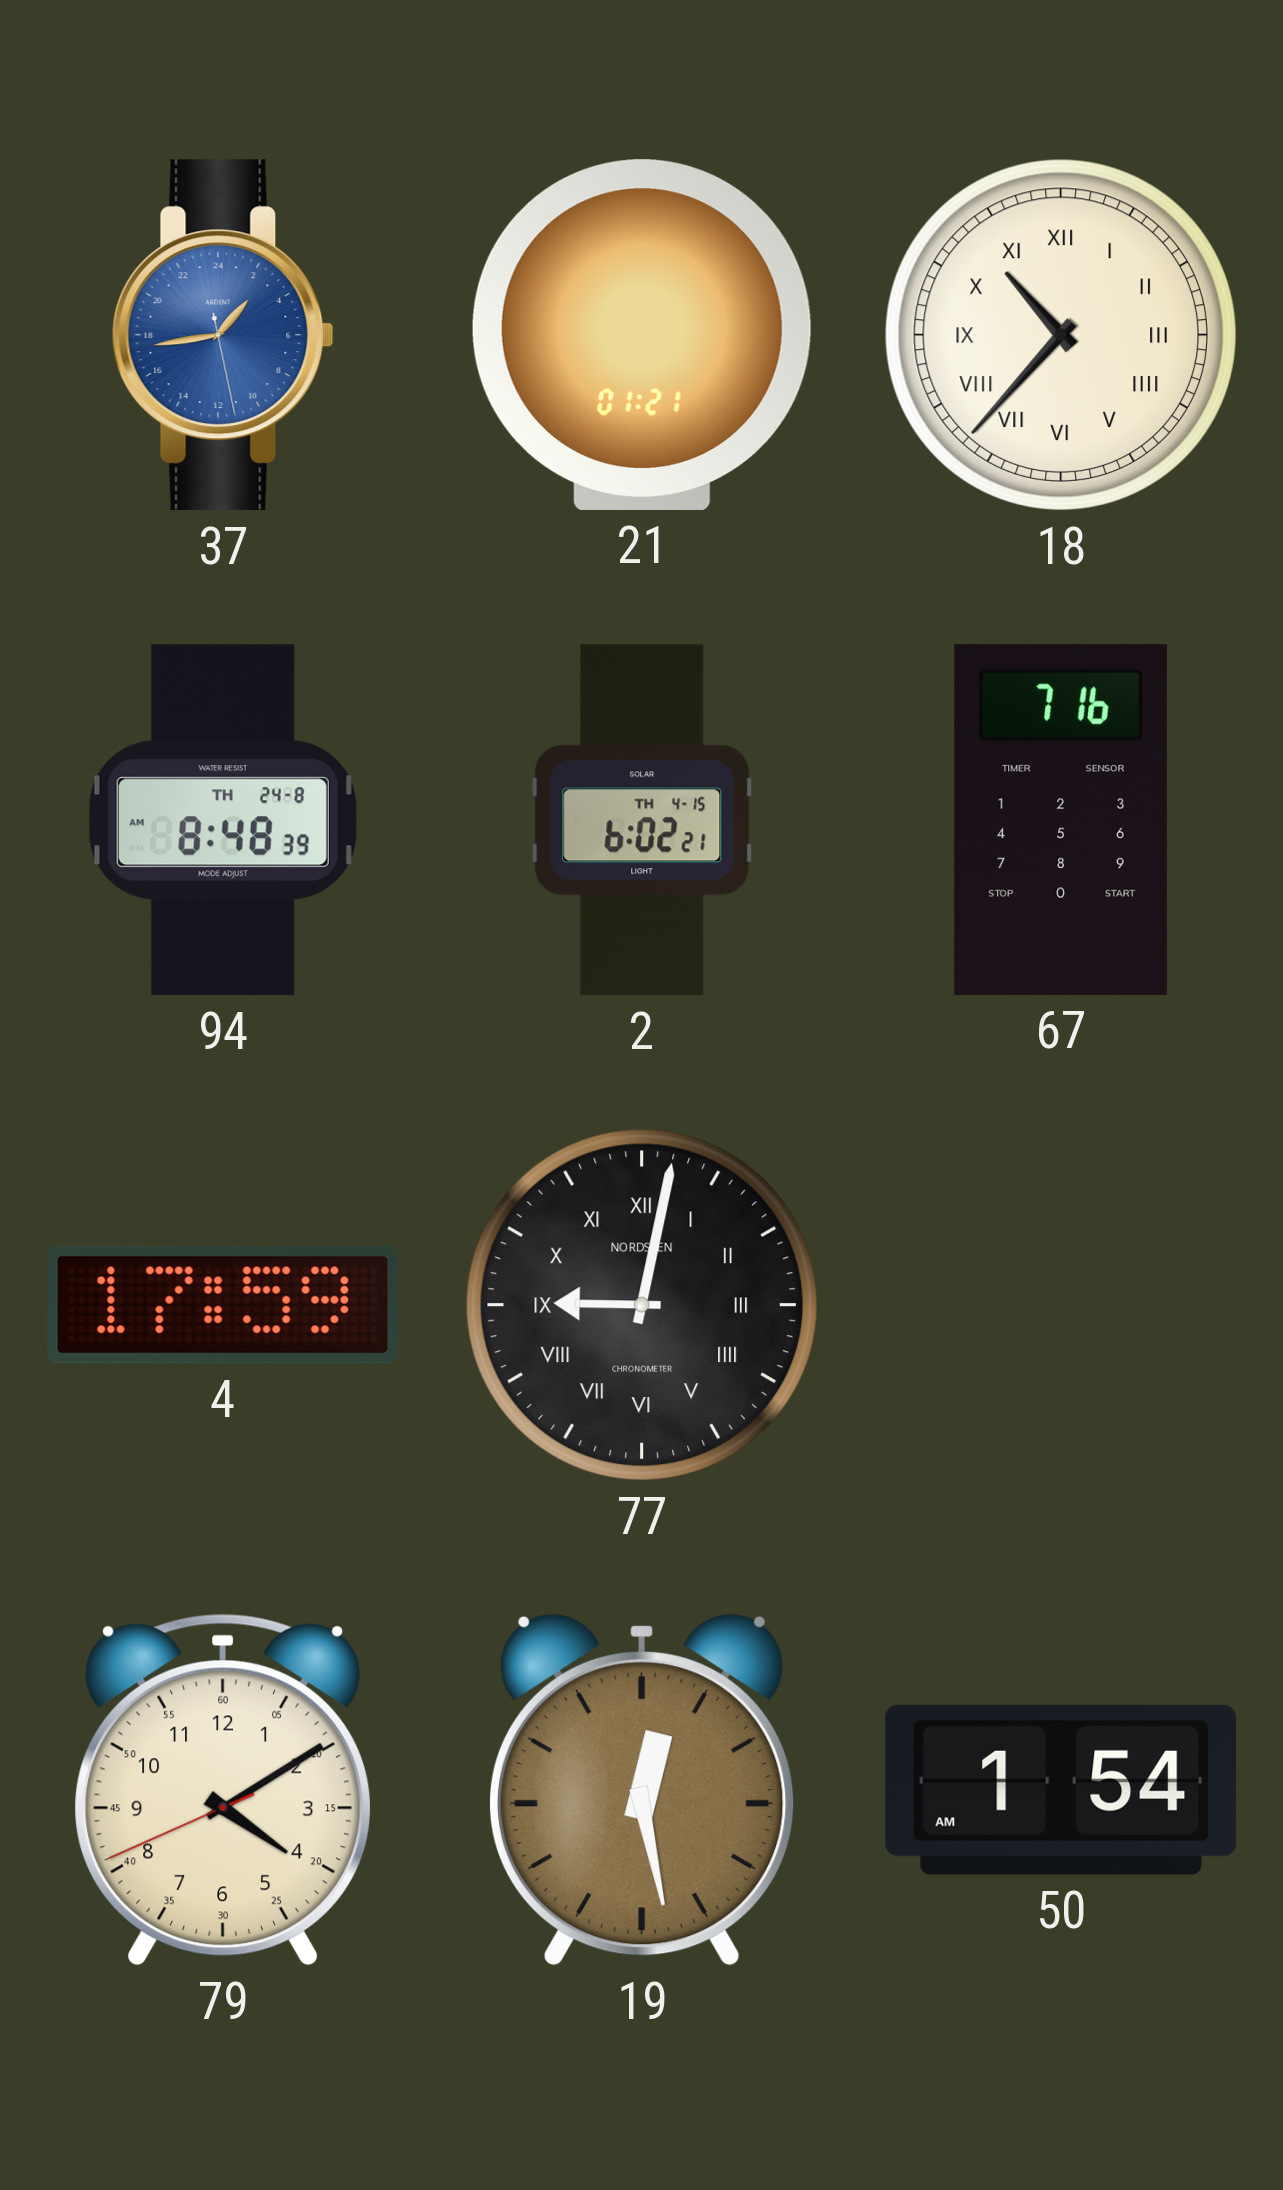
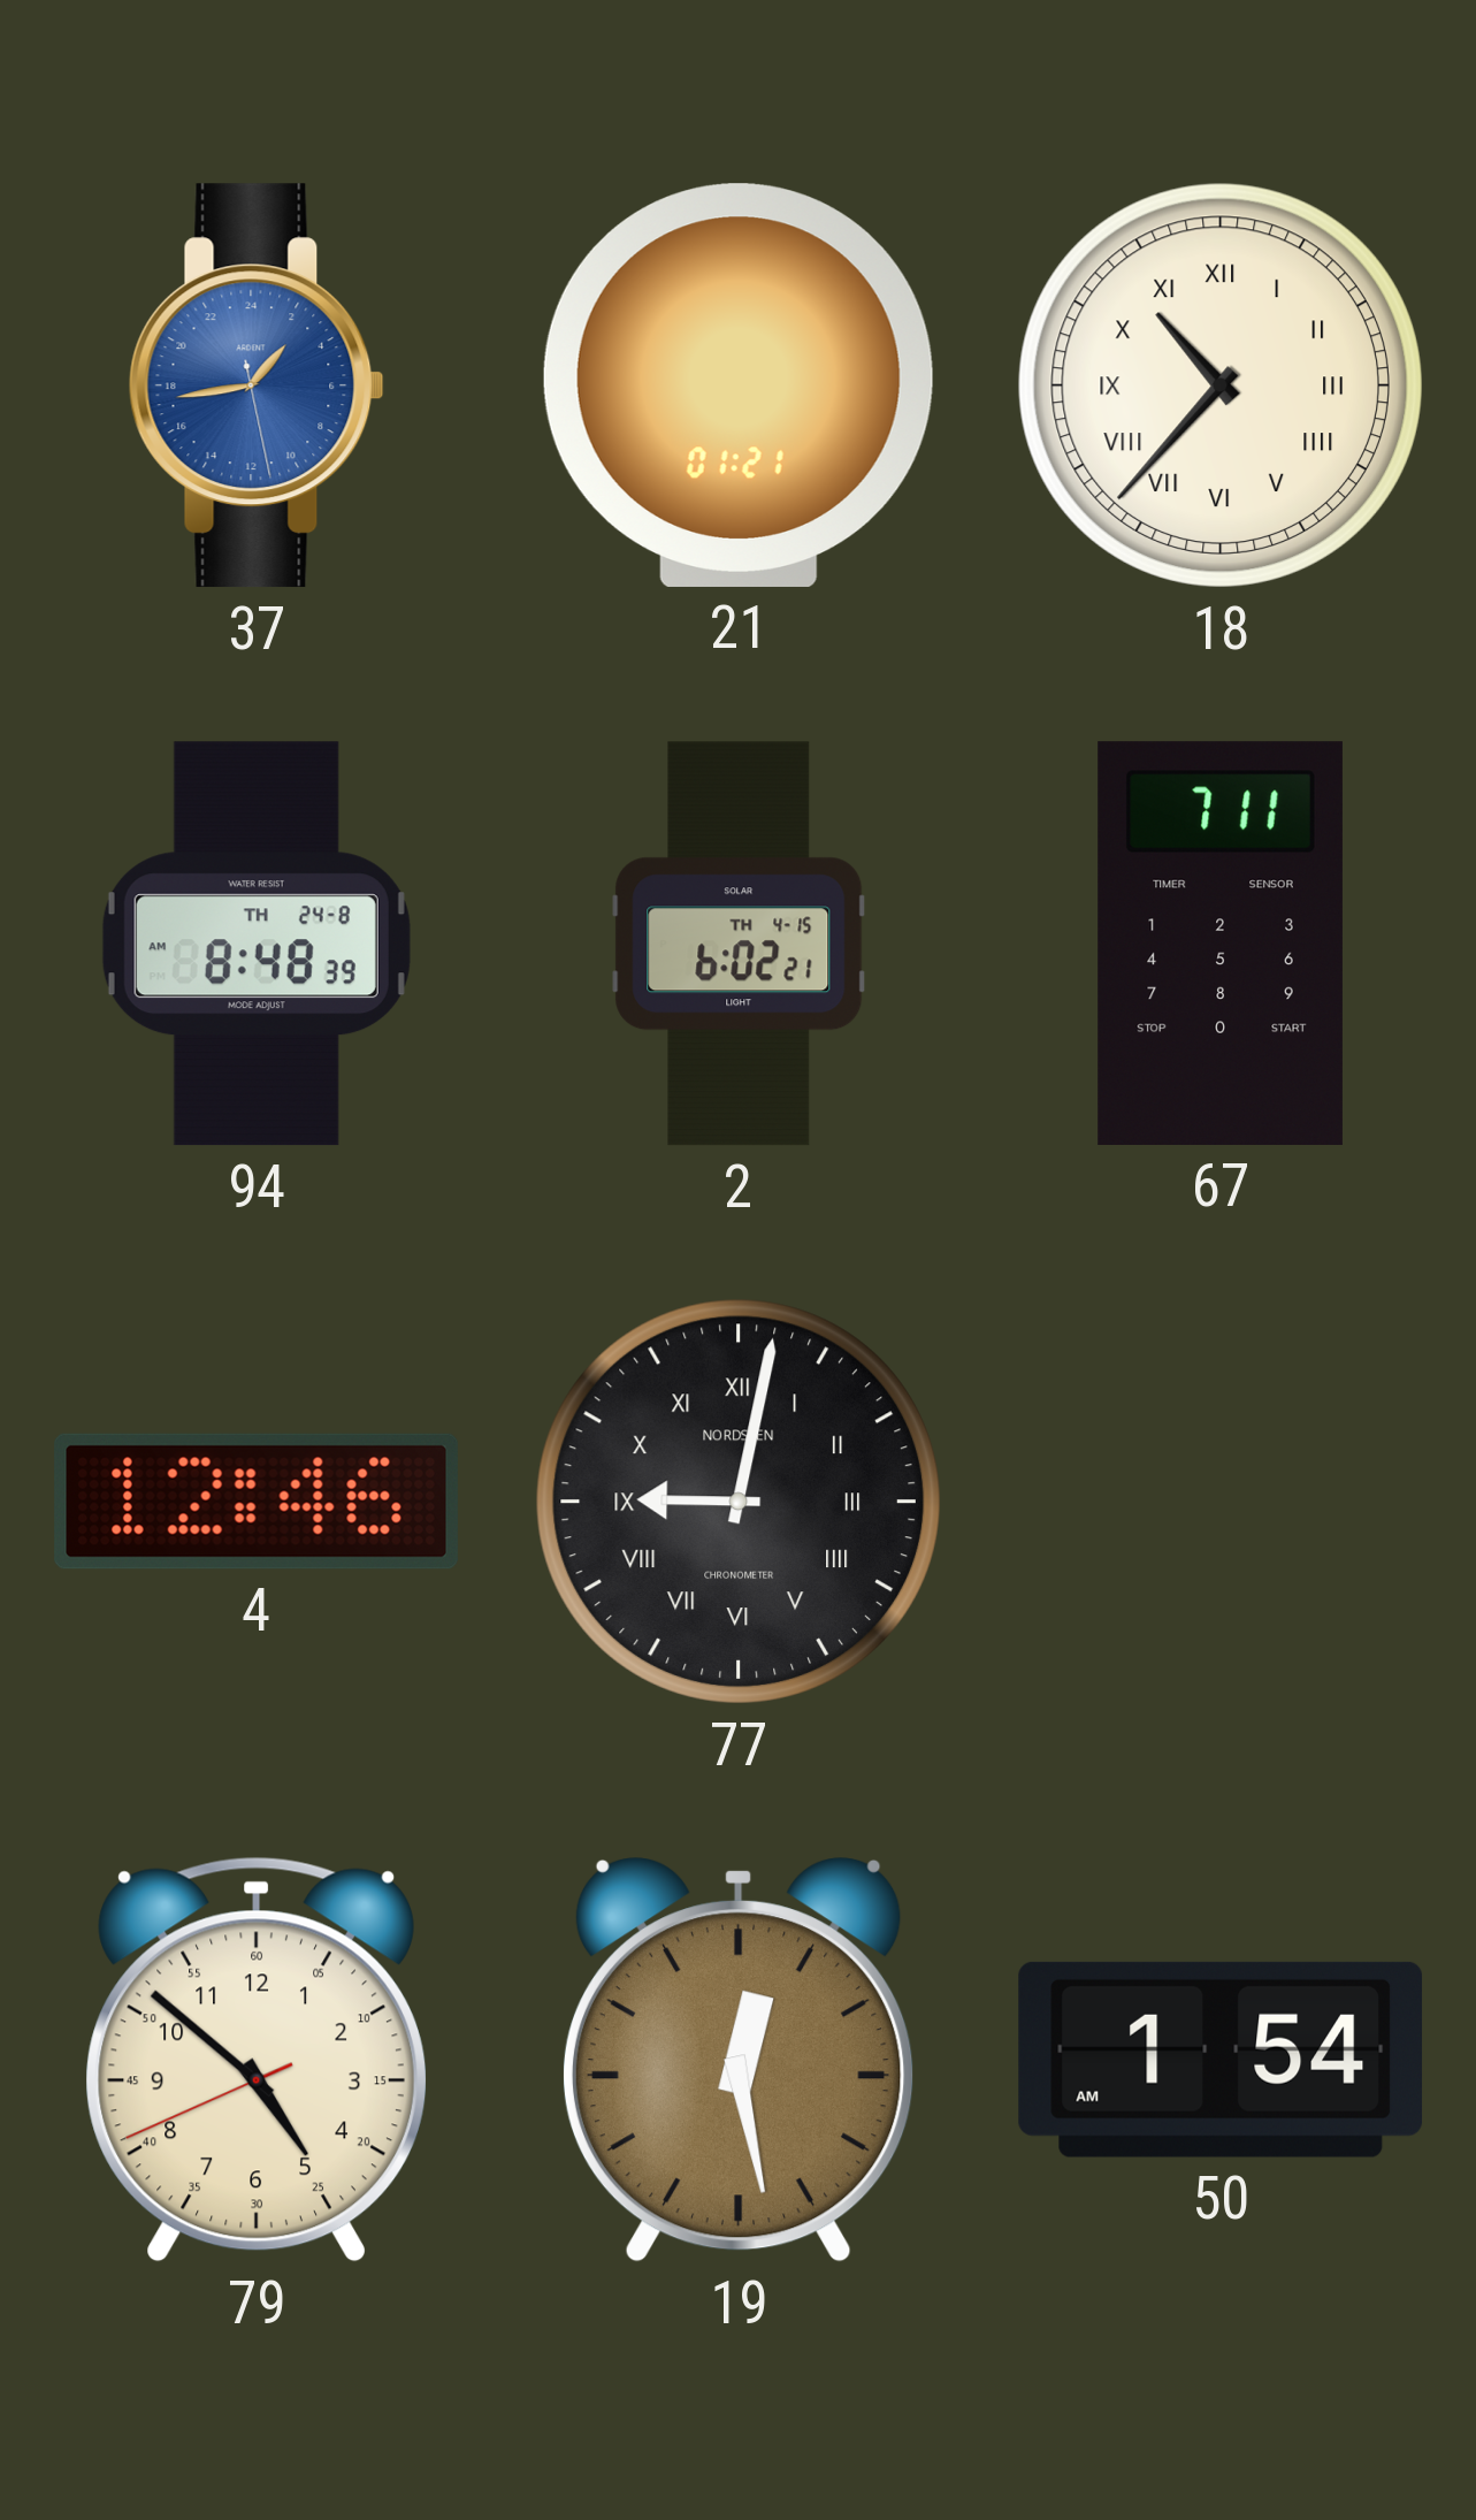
67: 7:16 -> 7:11
4: 17:59 -> 12:46
79: 4:09 -> 4:51
